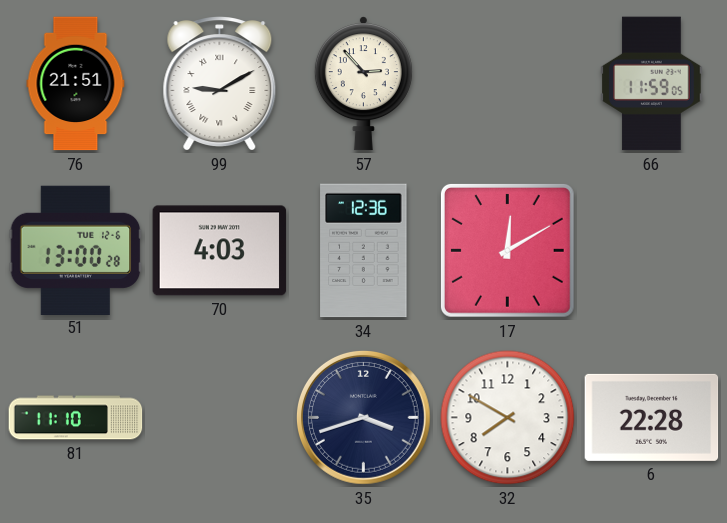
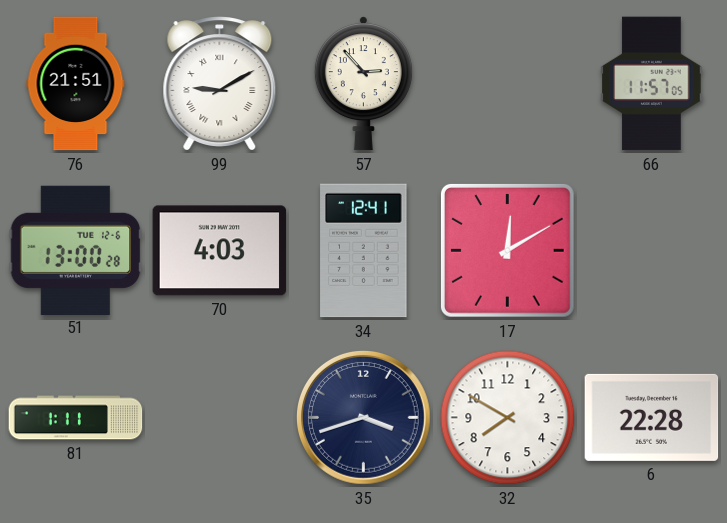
66: 11:59 -> 11:57
34: 12:36 -> 12:41
81: 11:10 -> 1:11
